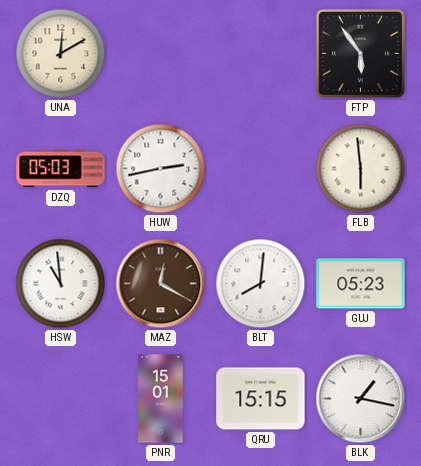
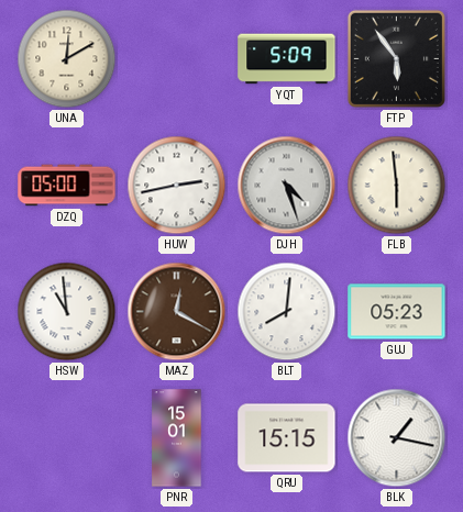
YQT: none -> 5:09
DZQ: 05:03 -> 05:00
DJH: none -> 4:27
